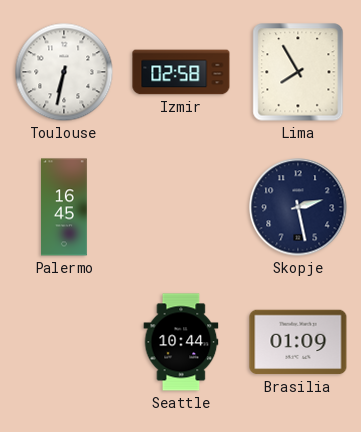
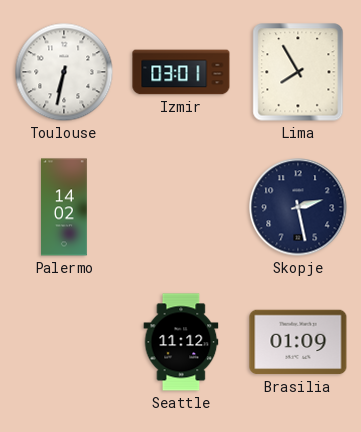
Izmir: 02:58 -> 03:01
Palermo: 16:45 -> 14:02
Seattle: 10:44 -> 11:12
